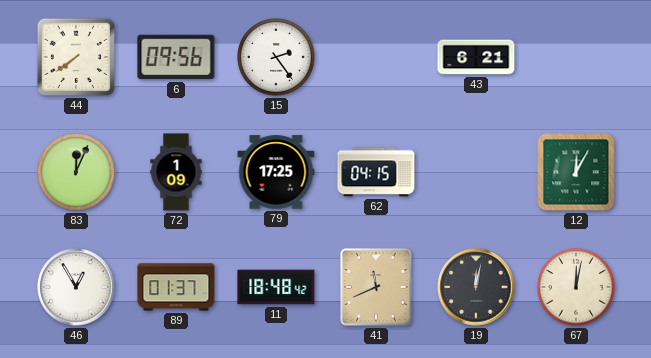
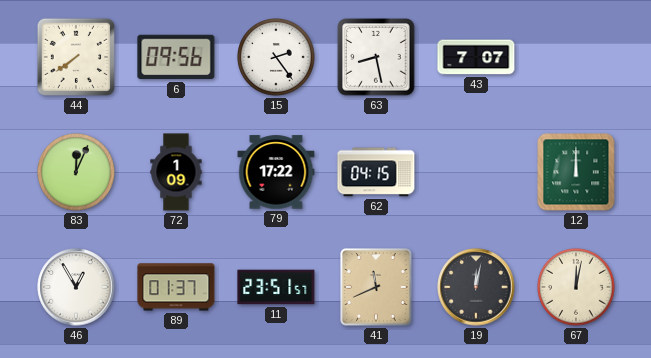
63: none -> 8:28
43: 6:21 -> 7:07
79: 17:25 -> 17:22
12: 12:05 -> 12:00
11: 18:48 -> 23:51
